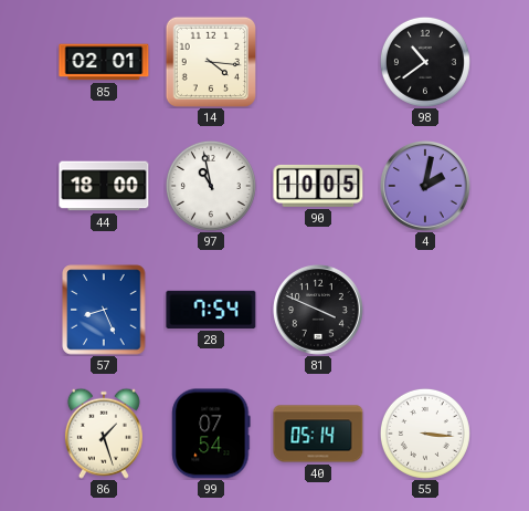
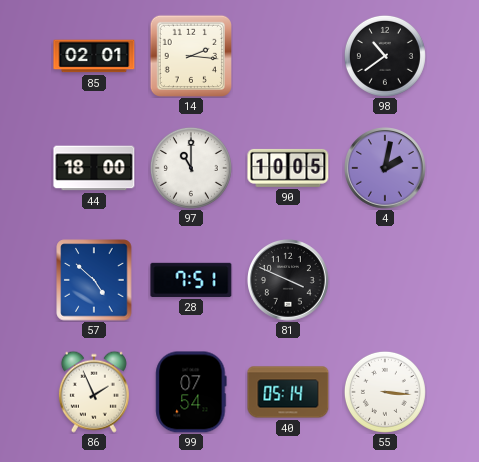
14: 4:16 -> 2:16
97: 10:58 -> 11:00
57: 8:26 -> 4:52
28: 7:54 -> 7:51
86: 1:27 -> 1:56
